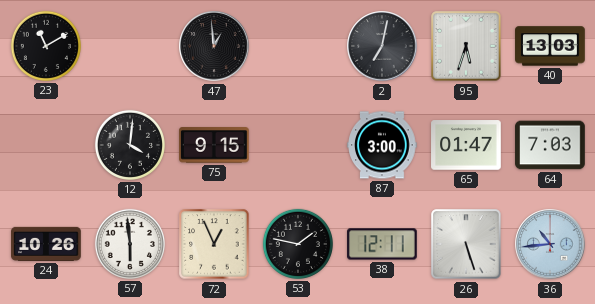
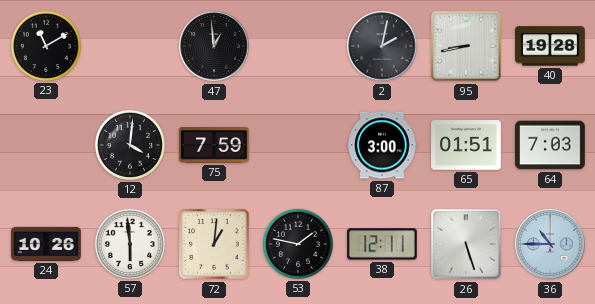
2: 7:02 -> 2:02
95: 5:33 -> 8:43
40: 13:03 -> 19:28
75: 9:15 -> 7:59
65: 01:47 -> 01:51
72: 12:56 -> 1:01
36: 10:44 -> 10:45
